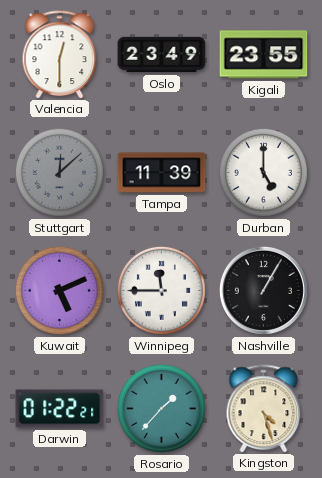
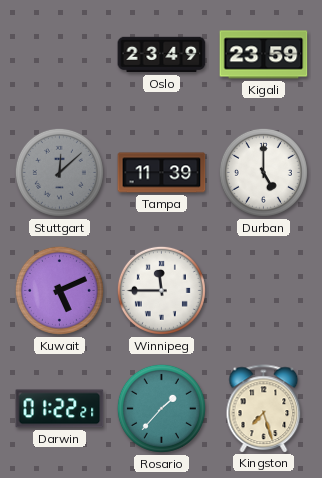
Valencia: 12:30 -> none
Kigali: 23:55 -> 23:59
Nashville: 1:05 -> none
Kingston: 4:27 -> 7:27
